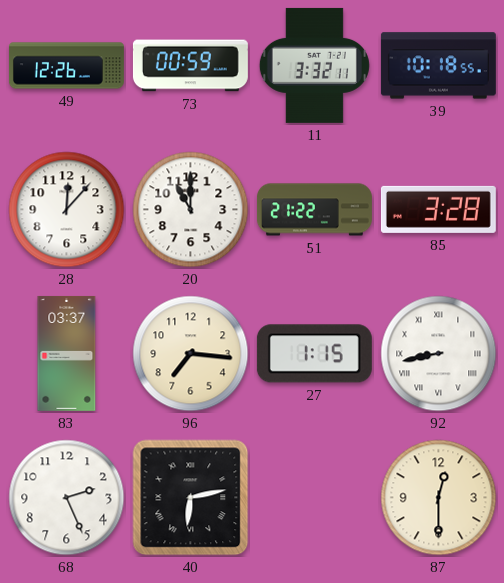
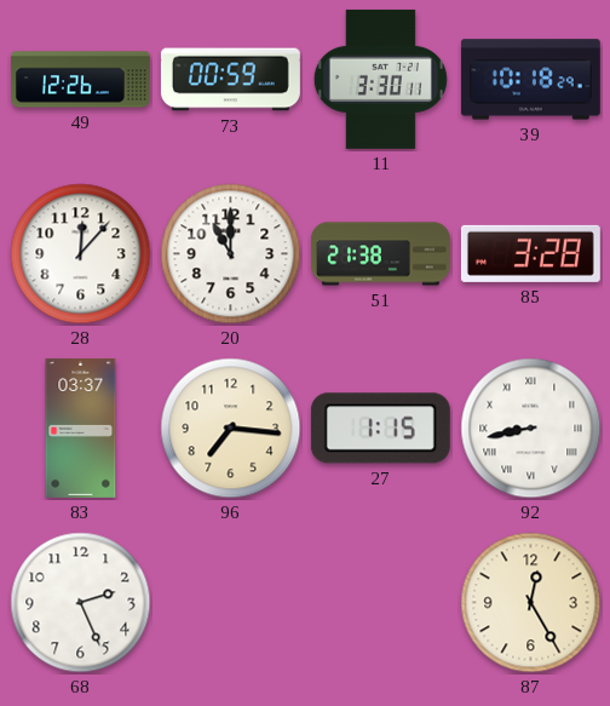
11: 3:32 -> 3:30
39: 10:18:55 -> 10:18:29
51: 21:22 -> 21:38
40: 6:13 -> none
87: 12:30 -> 12:25
